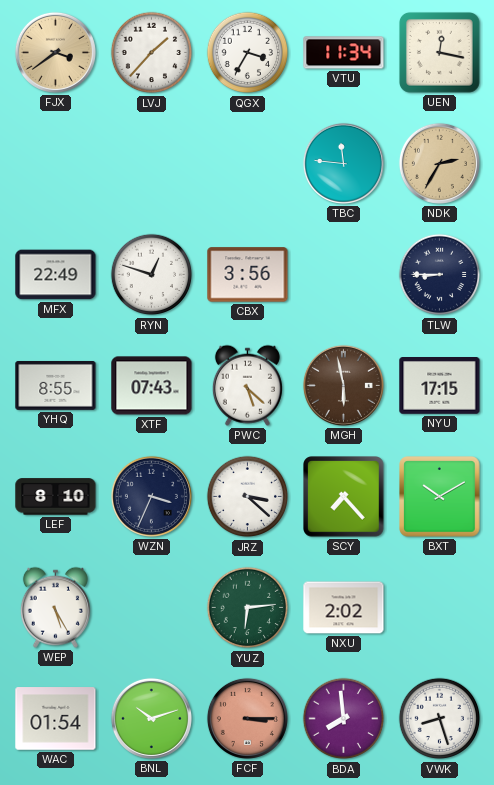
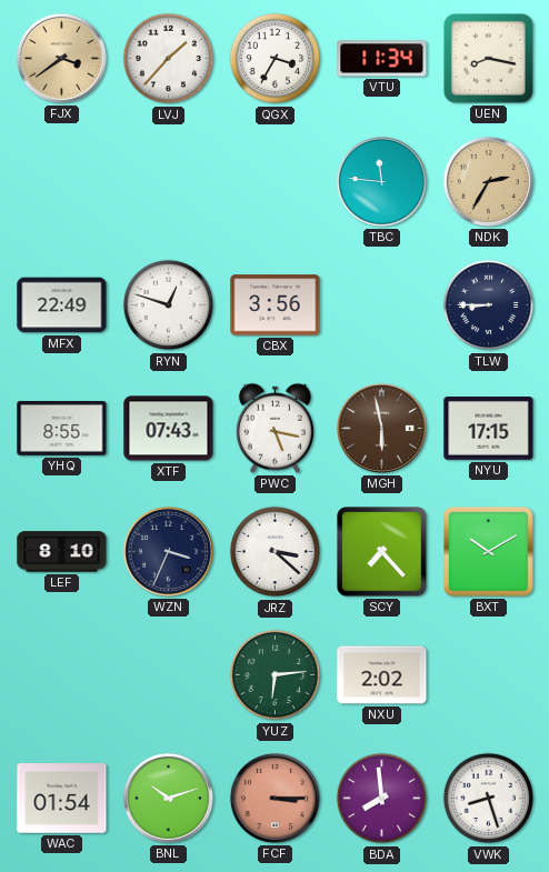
UEN: 12:17 -> 8:17
PWC: 5:22 -> 5:17
WEP: 5:25 -> none
